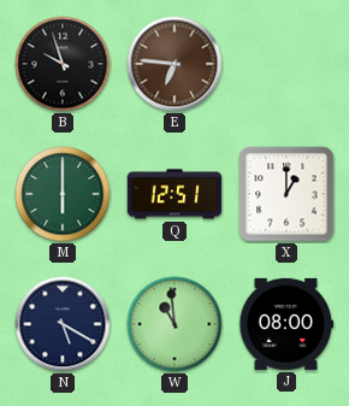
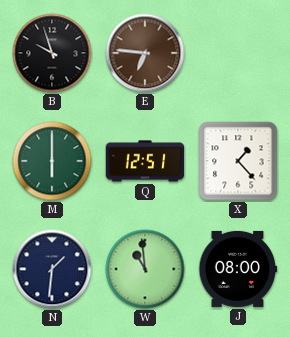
X: 1:00 -> 1:23
N: 5:20 -> 1:31
